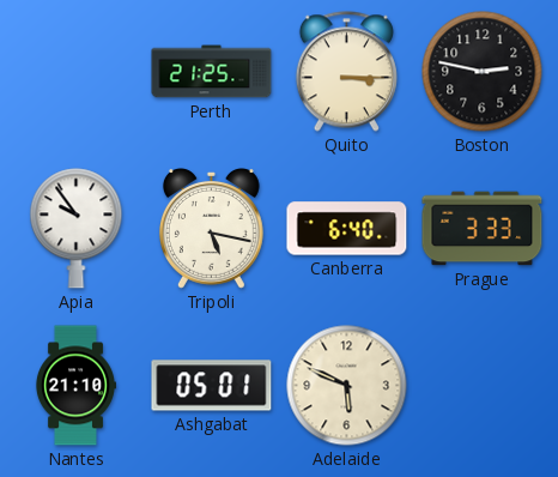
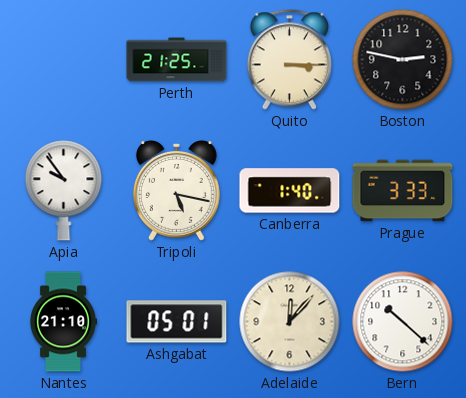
Canberra: 6:40 -> 1:40
Adelaide: 5:49 -> 12:07
Bern: none -> 10:22
